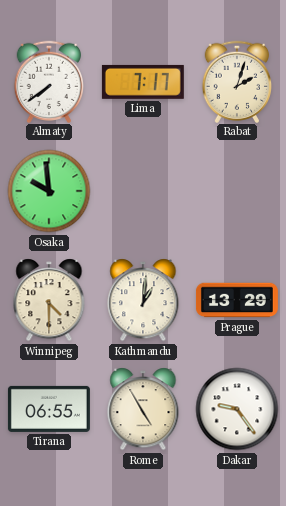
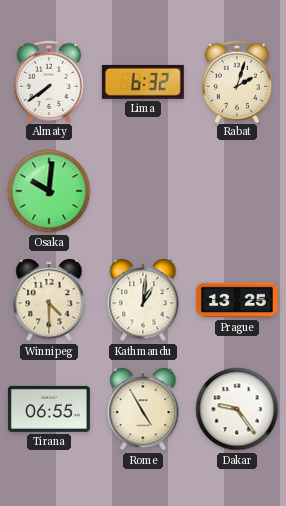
Lima: 7:17 -> 6:32
Osaka: 9:59 -> 10:01
Prague: 13:29 -> 13:25
